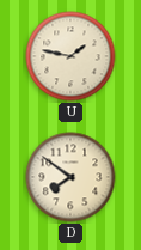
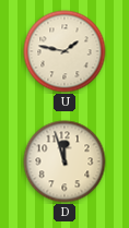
D: 7:51 -> 11:57
